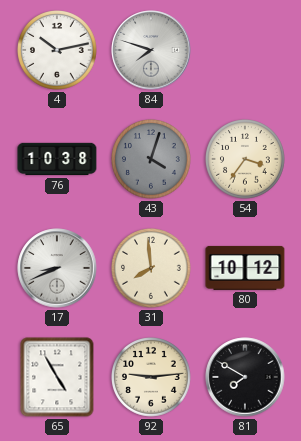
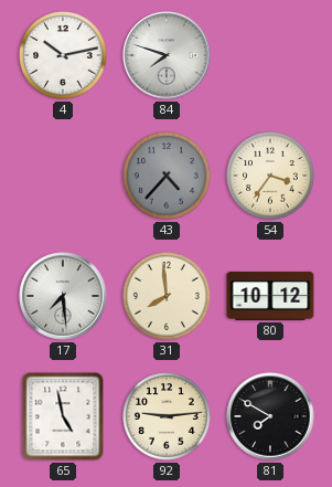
76: 10:38 -> none
43: 4:03 -> 4:37
17: 8:41 -> 7:29
65: 4:55 -> 4:58
